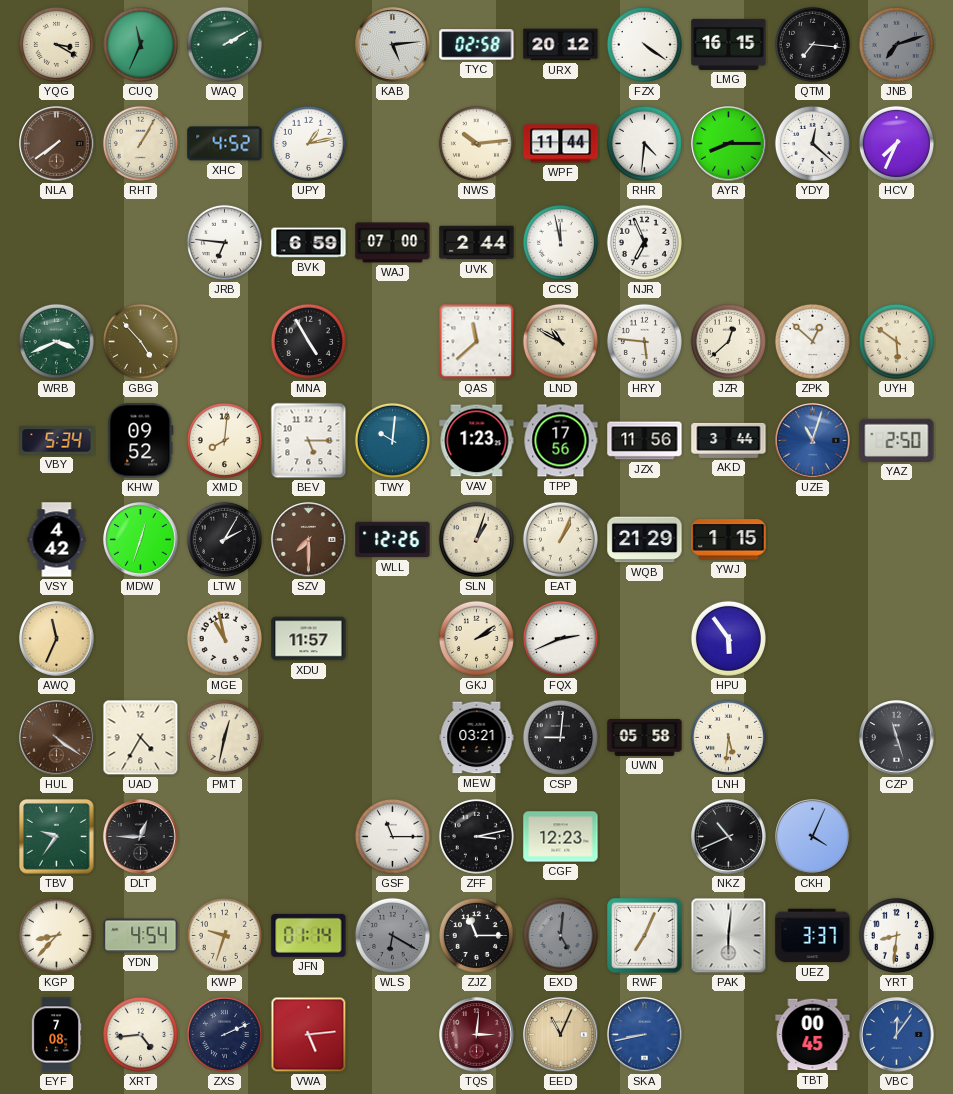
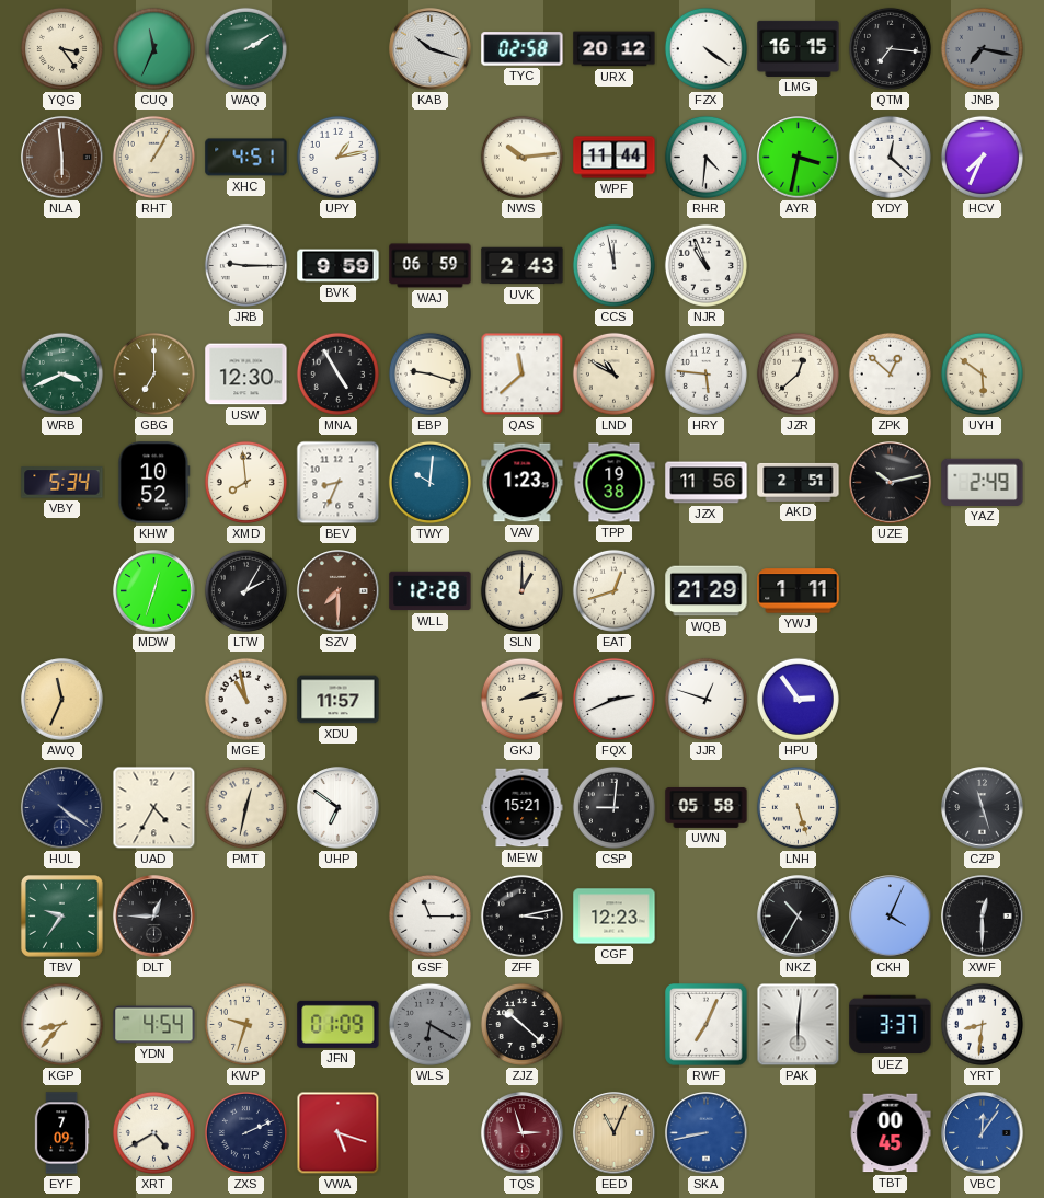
YQG: 3:20 -> 3:24
KAB: 5:14 -> 10:18
JNB: 7:12 -> 7:17
NLA: 7:39 -> 5:59
XHC: 4:52 -> 4:51
AYR: 8:15 -> 3:32
JRB: 6:46 -> 9:15
BVK: 6:59 -> 9:59
WAJ: 07:00 -> 06:59
UVK: 2:44 -> 2:43
NJR: 6:56 -> 10:56
GBG: 4:53 -> 7:00
USW: none -> 12:30
EBP: none -> 9:18
KHW: 09:52 -> 10:52
XMD: 8:01 -> 7:59
BEV: 5:15 -> 8:34
TPP: 17:56 -> 19:38
AKD: 3:44 -> 2:51
UZE: 11:03 -> 10:13
UZE dial: blue -> black
YAZ: 2:50 -> 2:49
VSY: 4:42 -> none
WLL: 12:26 -> 12:28
SLN: 1:03 -> 1:00
EAT: 1:04 -> 12:42
YWJ: 1:15 -> 1:11
GKJ: 2:09 -> 2:13
JJR: none -> 12:48
HPU: 5:54 -> 2:54
HUL dial: brown -> navy
UHP: none -> 6:51
MEW: 03:21 -> 15:21
LNH: 5:31 -> 5:27
NKZ: 10:41 -> 10:35
XWF: none -> 12:30
JFN: 01:14 -> 01:09
ZJZ: 11:15 -> 10:22
EXD: 5:01 -> none
EYF: 7:08 -> 7:09
XRT: 4:44 -> 4:40
VWA: 5:14 -> 5:18
TQS: 3:01 -> 2:57
